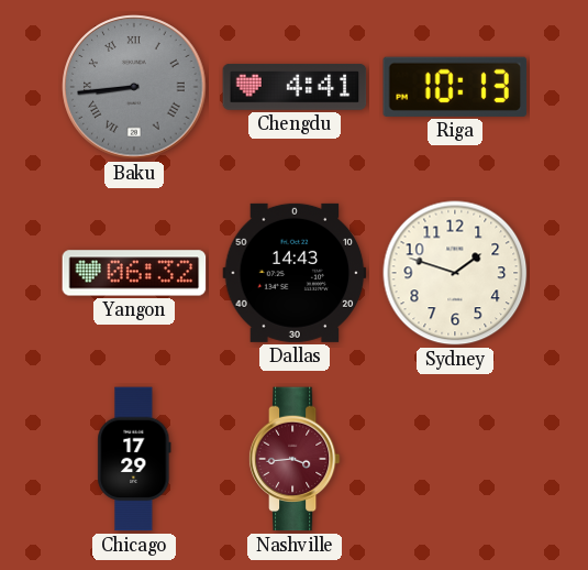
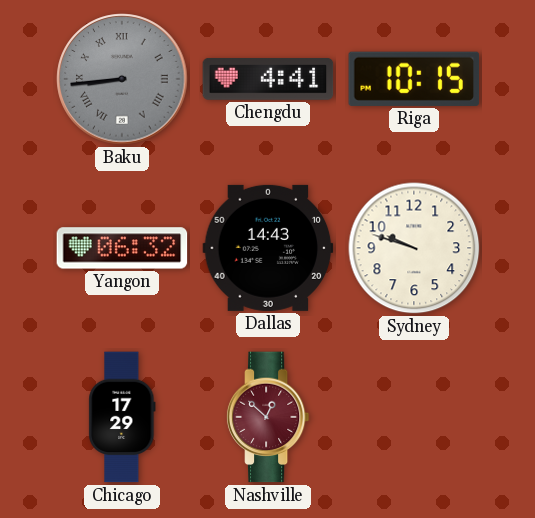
Riga: 10:13 -> 10:15
Sydney: 1:48 -> 9:48
Nashville: 3:44 -> 12:52
